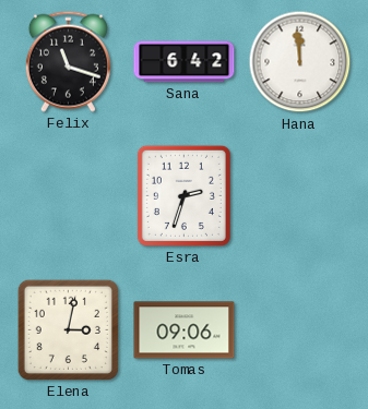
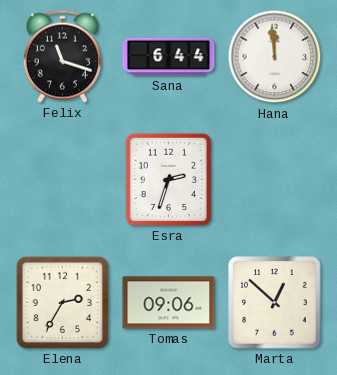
Sana: 6:42 -> 6:44
Elena: 3:02 -> 2:35
Marta: none -> 12:52
